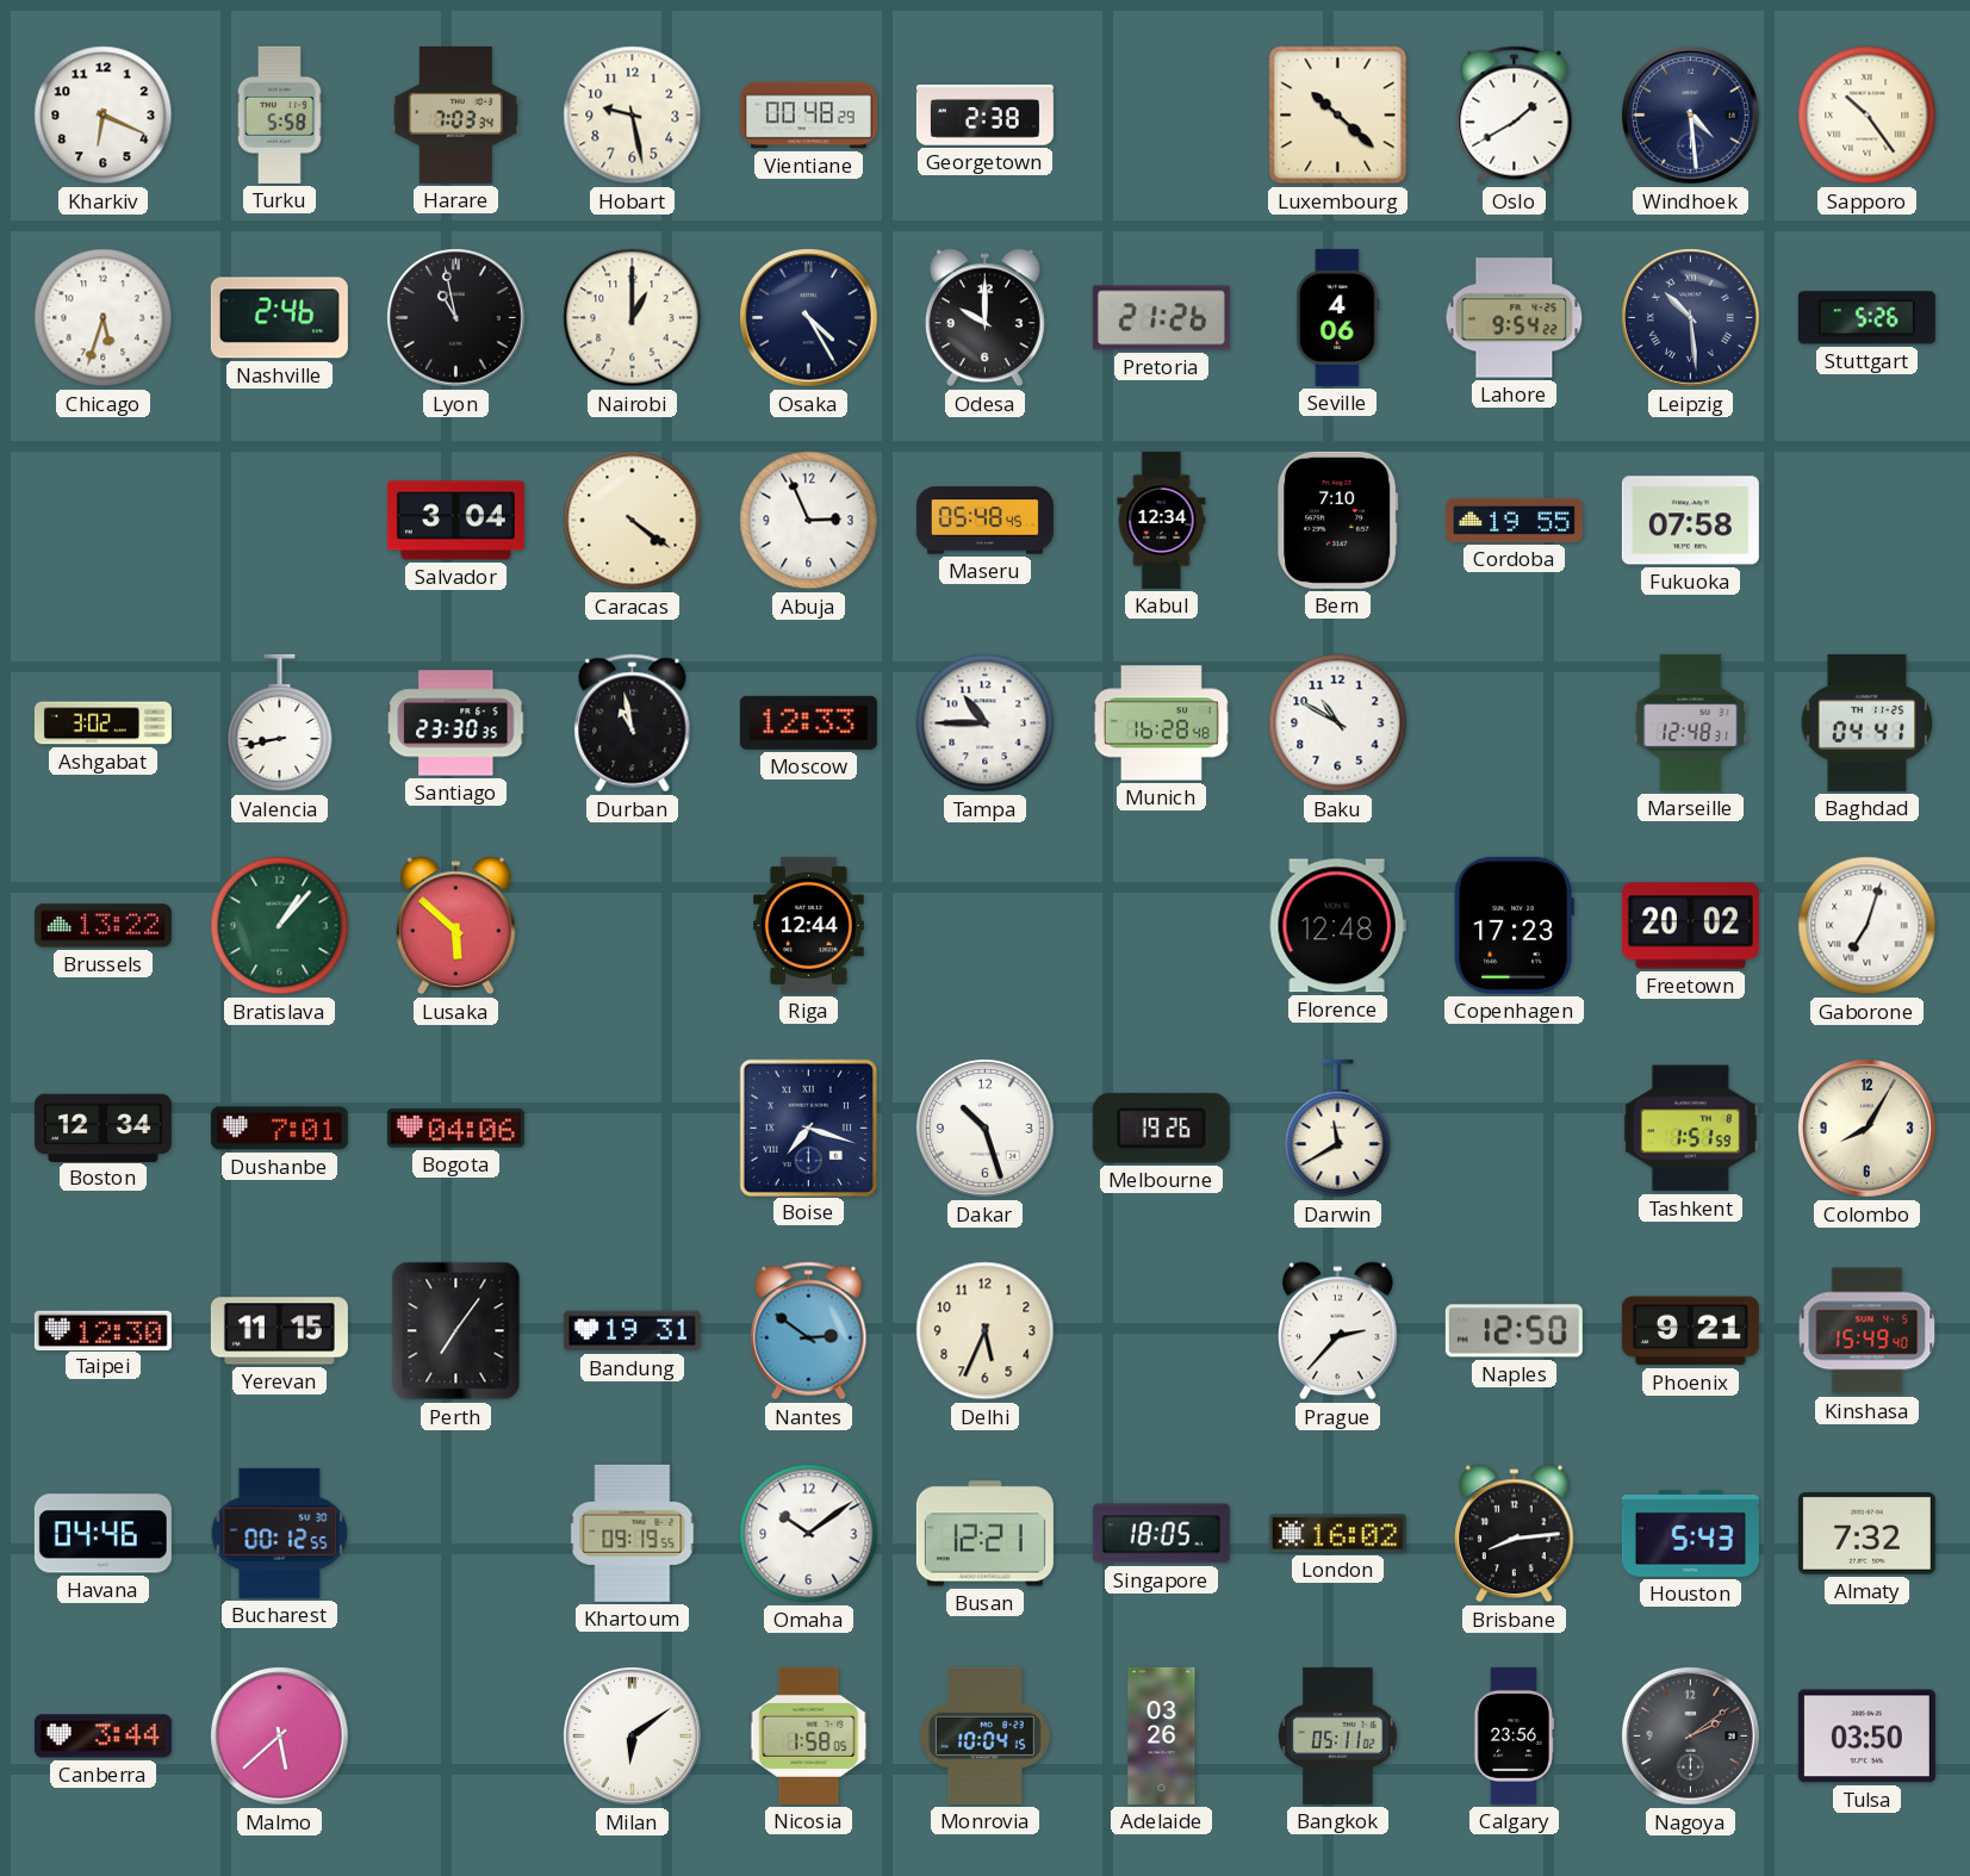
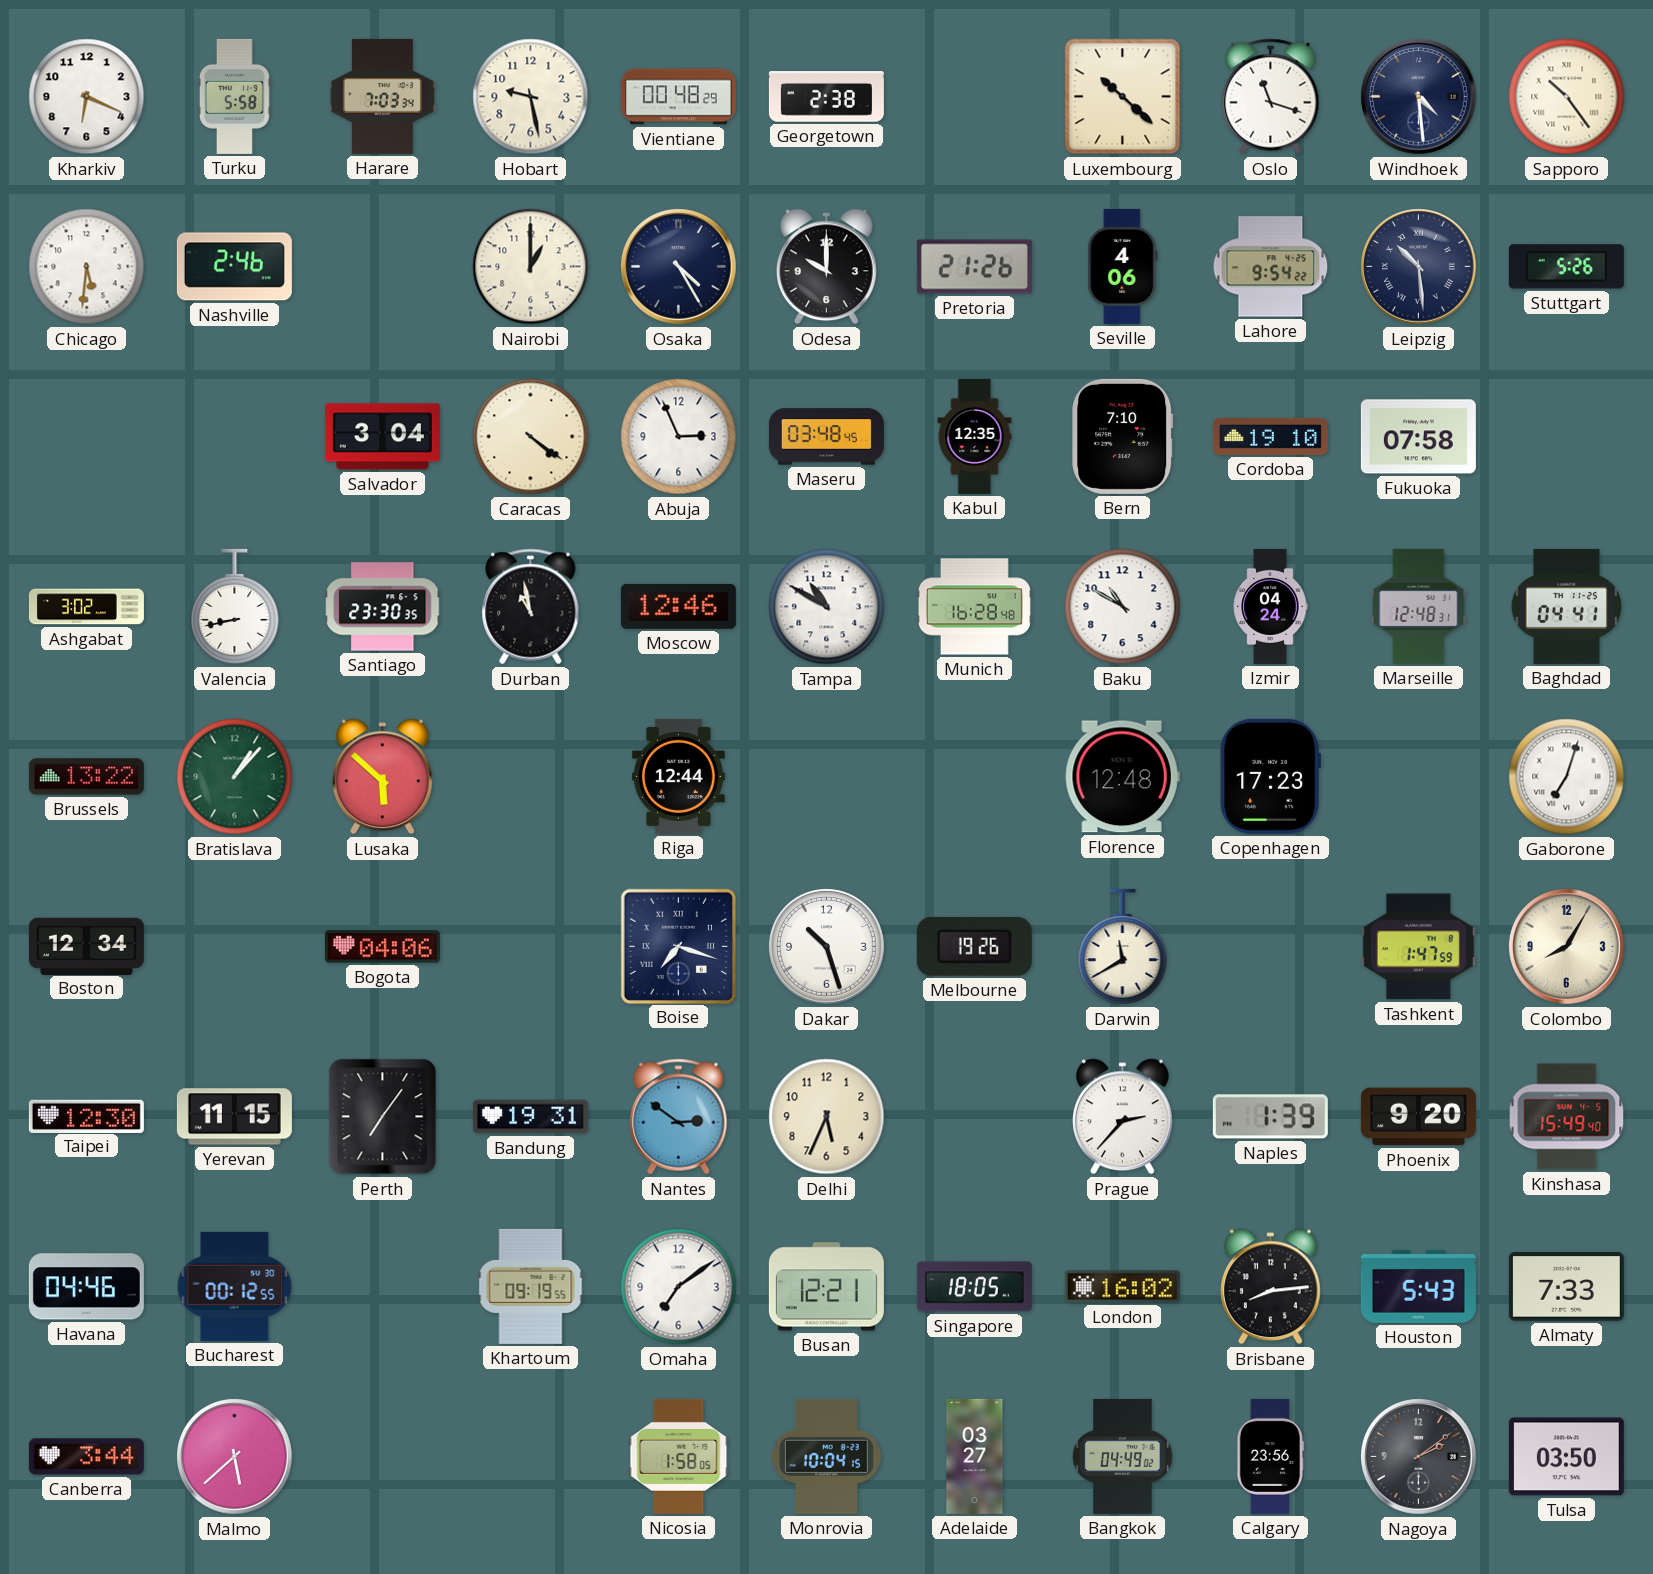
Oslo: 1:40 -> 11:18
Chicago: 5:33 -> 5:31
Lyon: 10:58 -> none
Maseru: 05:48 -> 03:48
Kabul: 12:34 -> 12:35
Cordoba: 19:55 -> 19:10
Moscow: 12:33 -> 12:46
Tampa: 10:45 -> 10:50
Izmir: none -> 04:24
Freetown: 20:02 -> none
Dushanbe: 7:01 -> none
Tashkent: 1:51 -> 1:47
Naples: 12:50 -> 1:39
Phoenix: 9:21 -> 9:20
Omaha: 10:09 -> 7:09
Almaty: 7:32 -> 7:33
Milan: 6:09 -> none
Adelaide: 03:26 -> 03:27
Bangkok: 05:11 -> 04:49
